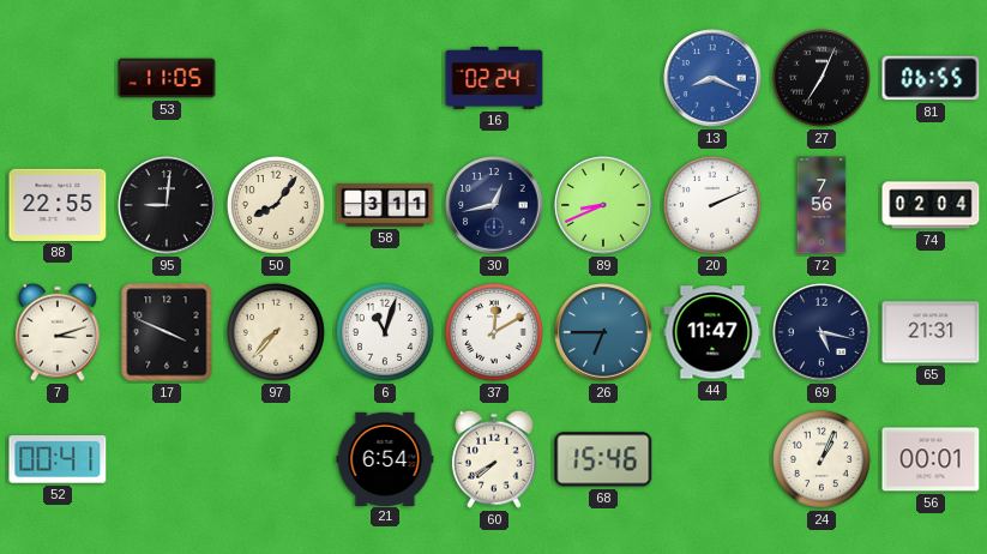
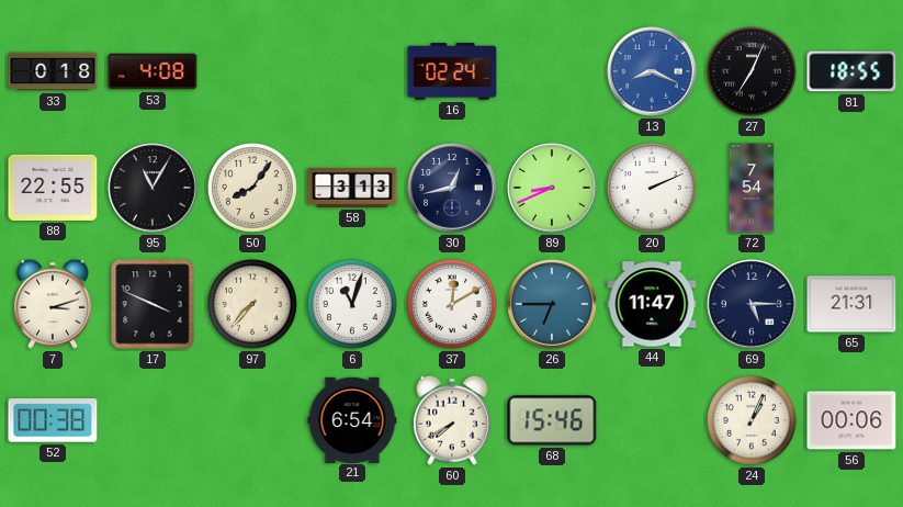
33: none -> 0:18
53: 11:05 -> 4:08
81: 06:55 -> 18:55
95: 9:01 -> 11:05
58: 3:11 -> 3:13
72: 7:56 -> 7:54
74: 02:04 -> none
69: 5:17 -> 5:15
52: 00:41 -> 00:38
56: 00:01 -> 00:06
